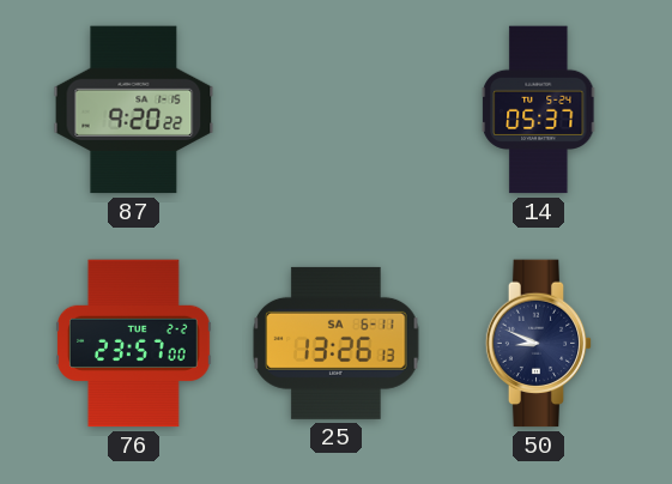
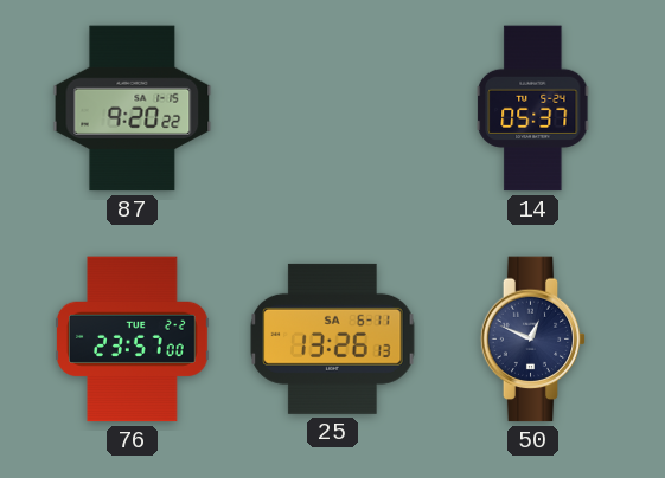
50: 8:49 -> 12:49
